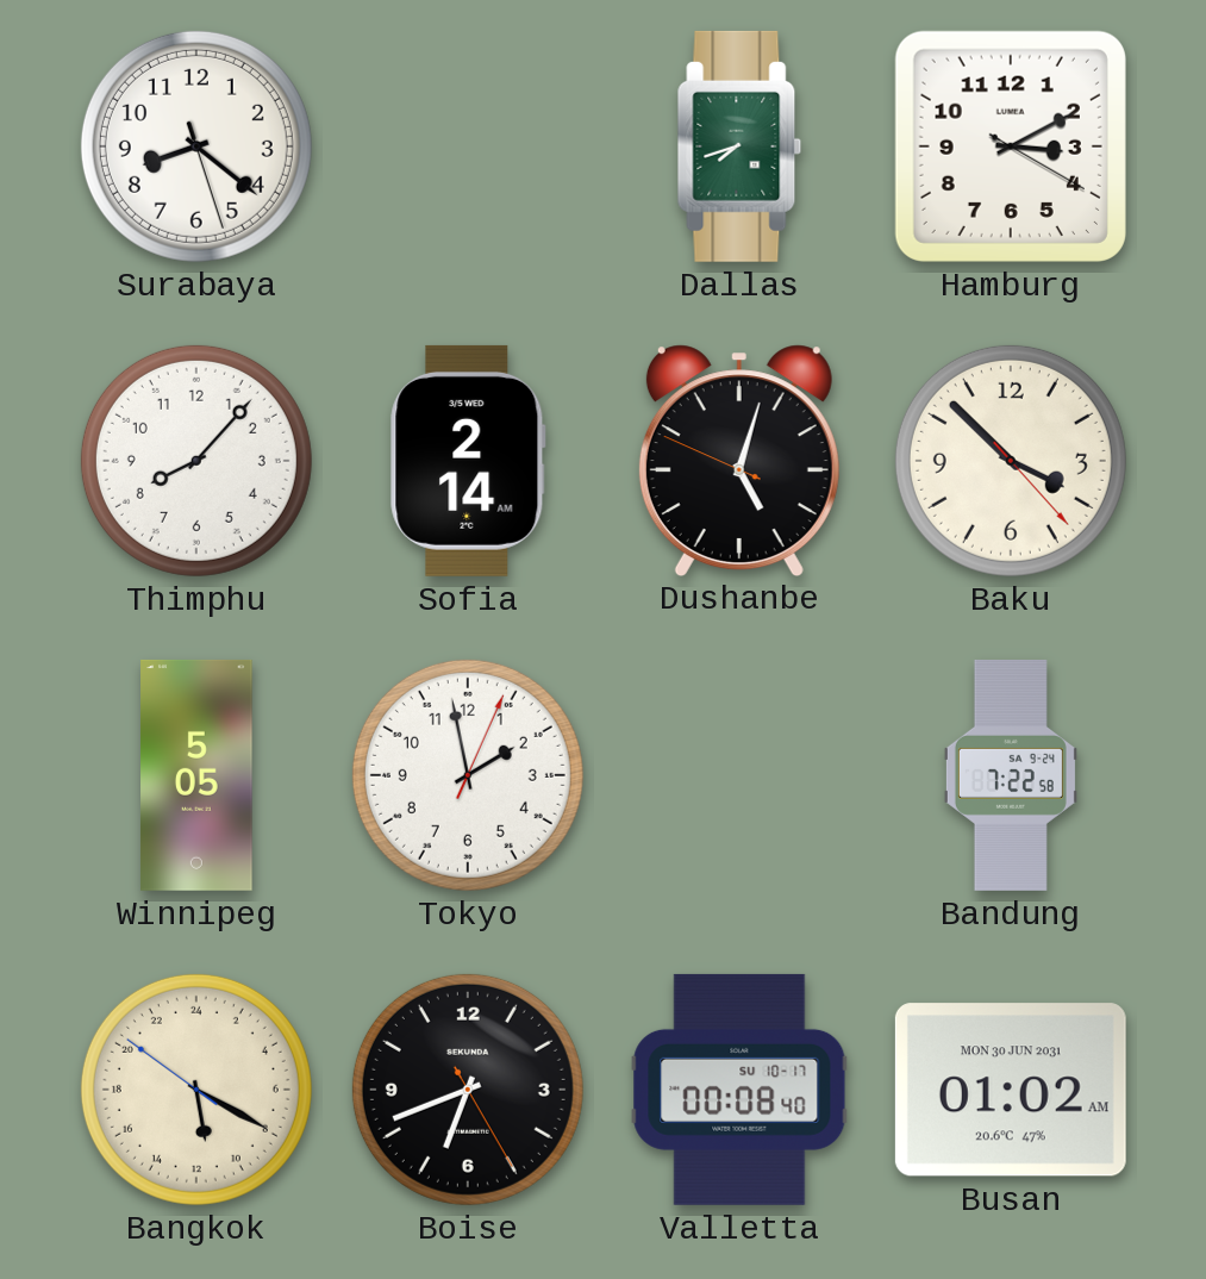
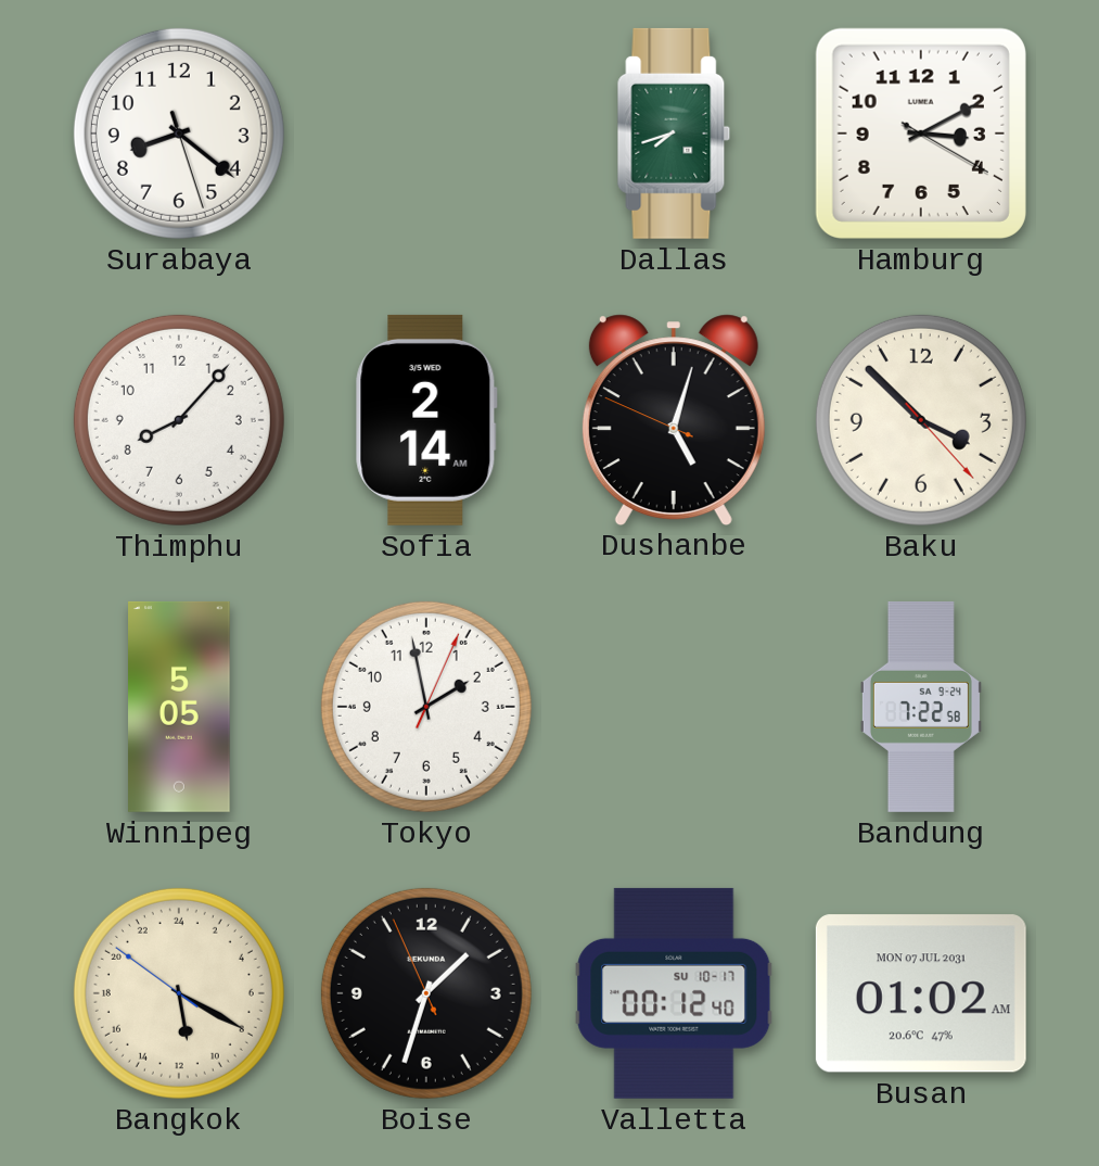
Boise: 6:41 -> 1:32
Valletta: 00:08 -> 00:12
Busan date: MON 30 JUN 2031 -> MON 07 JUL 2031
